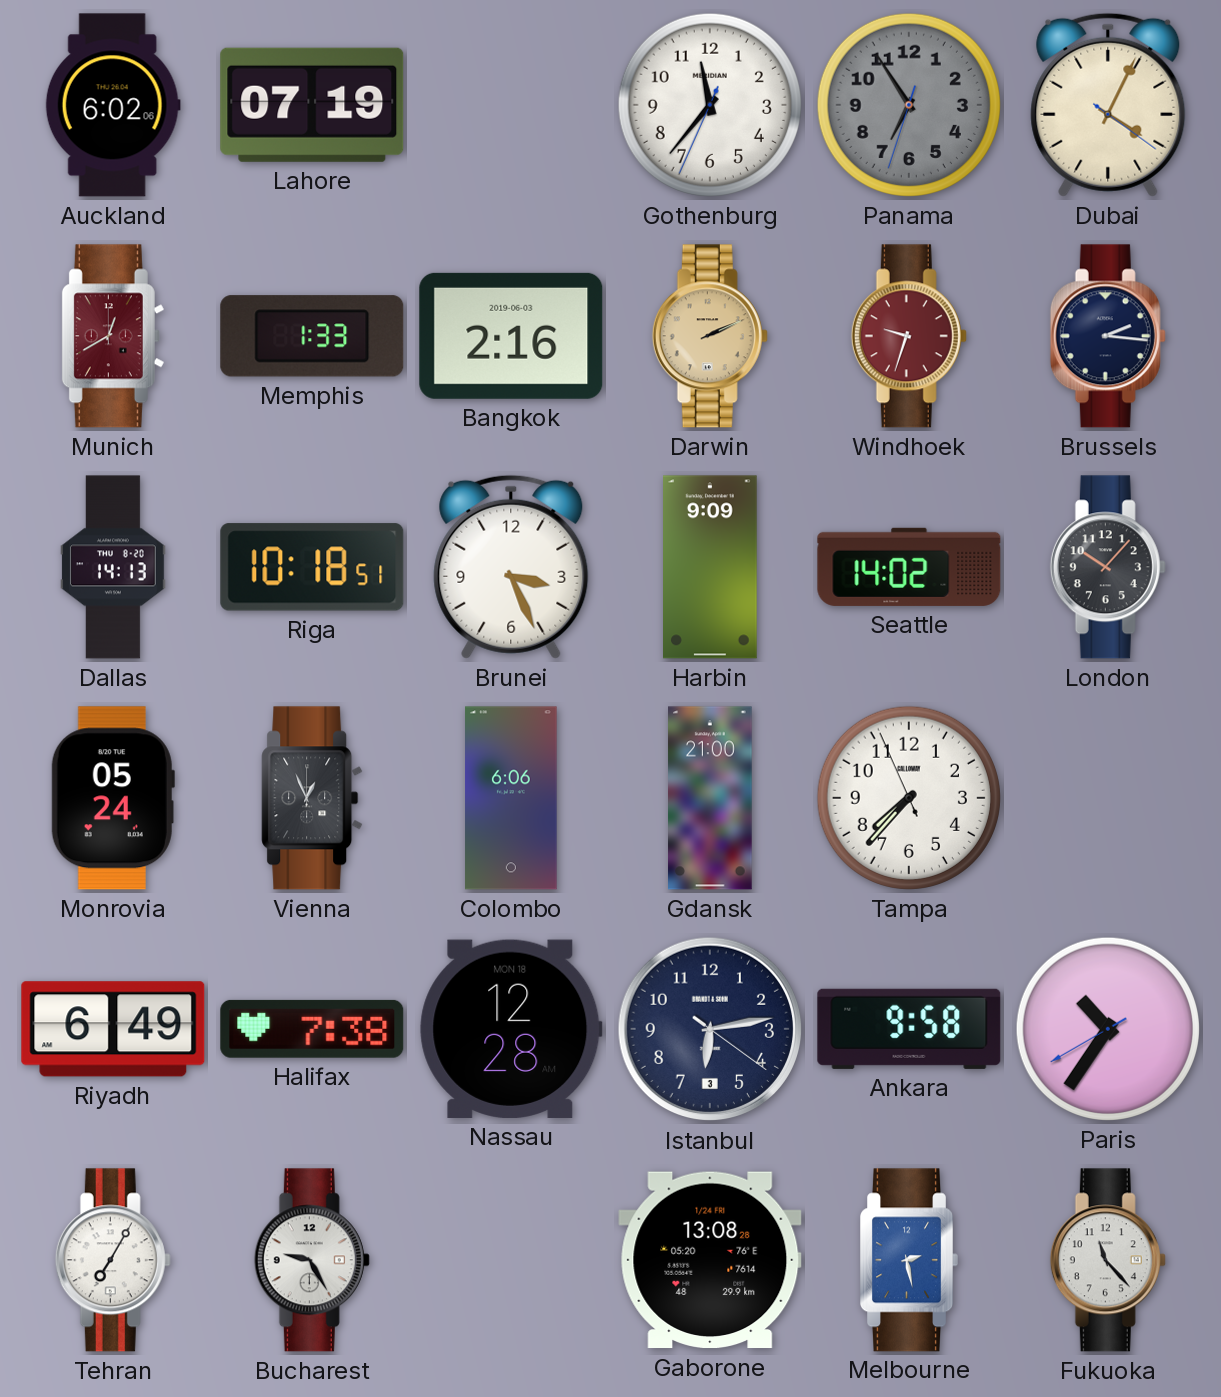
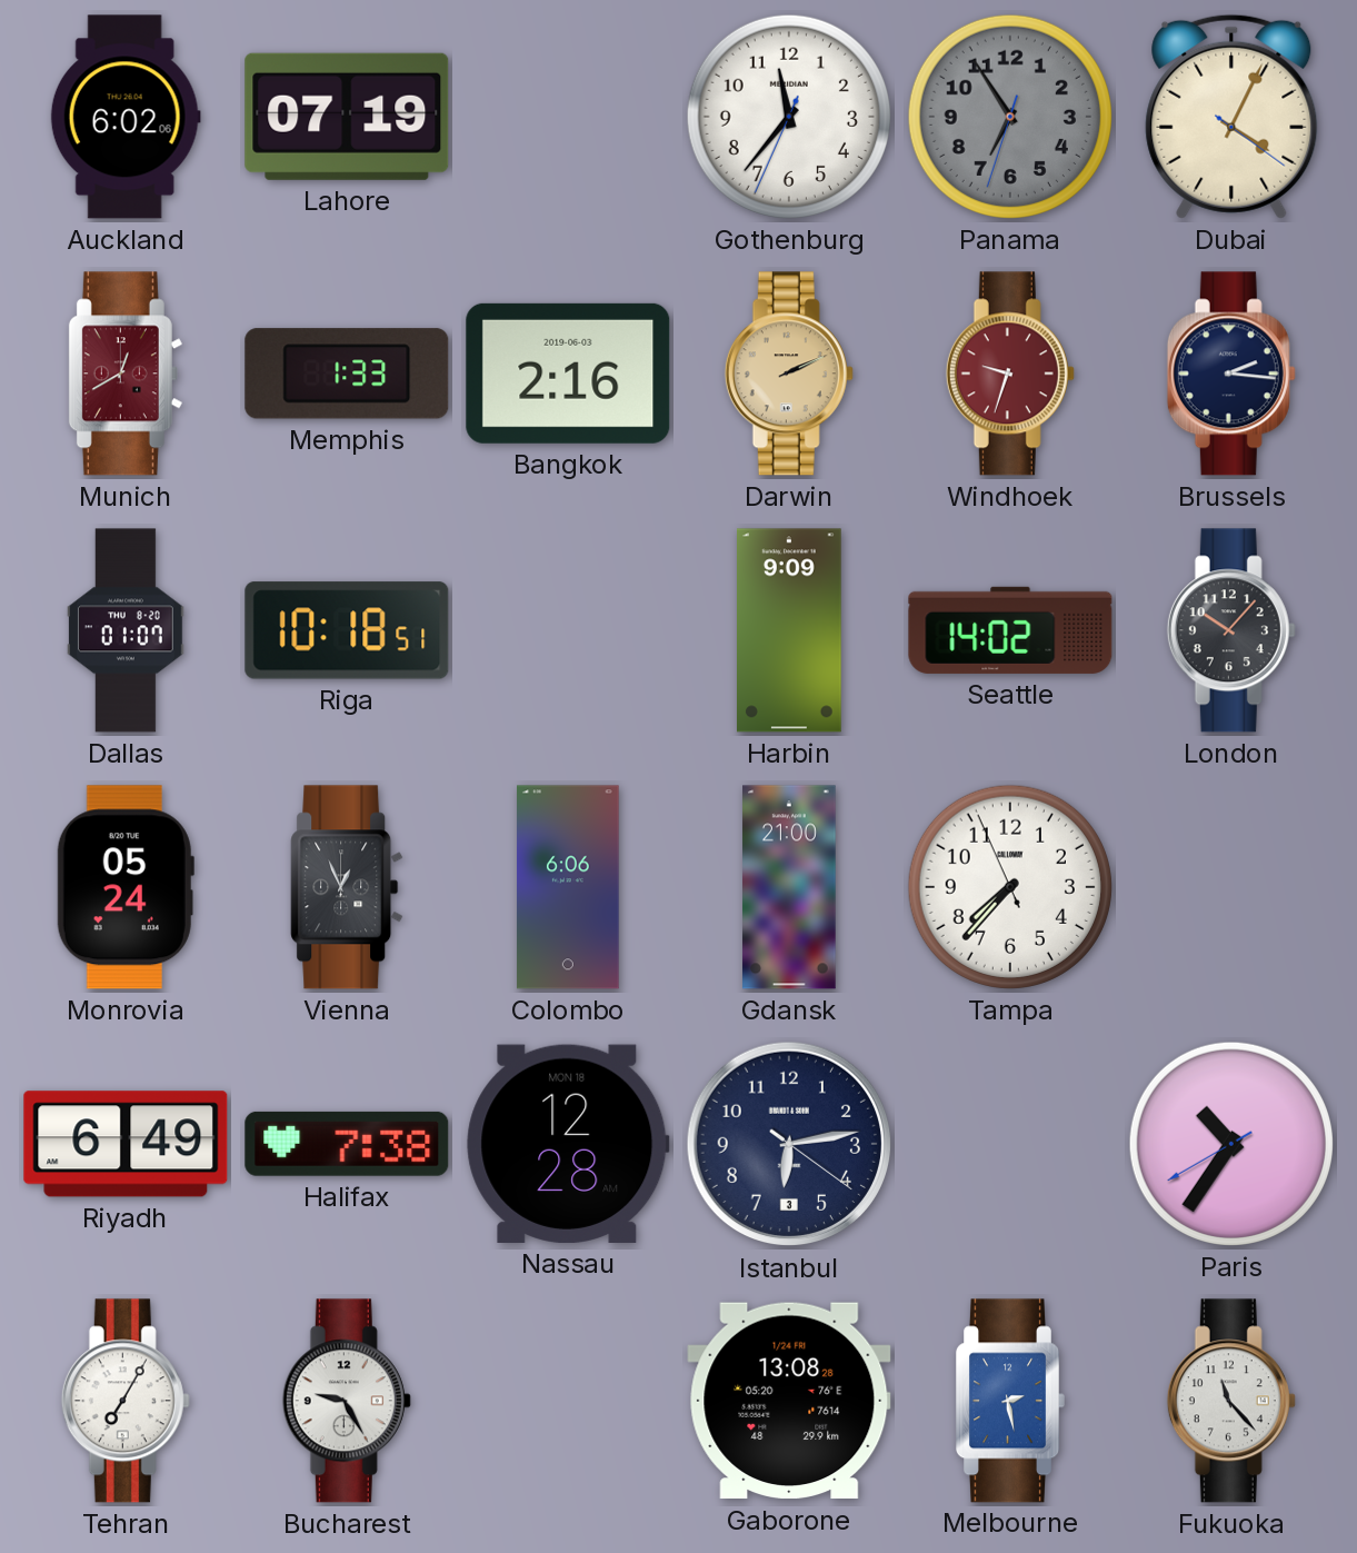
Dallas: 14:13 -> 01:07
Brunei: 3:26 -> none
Ankara: 9:58 -> none
